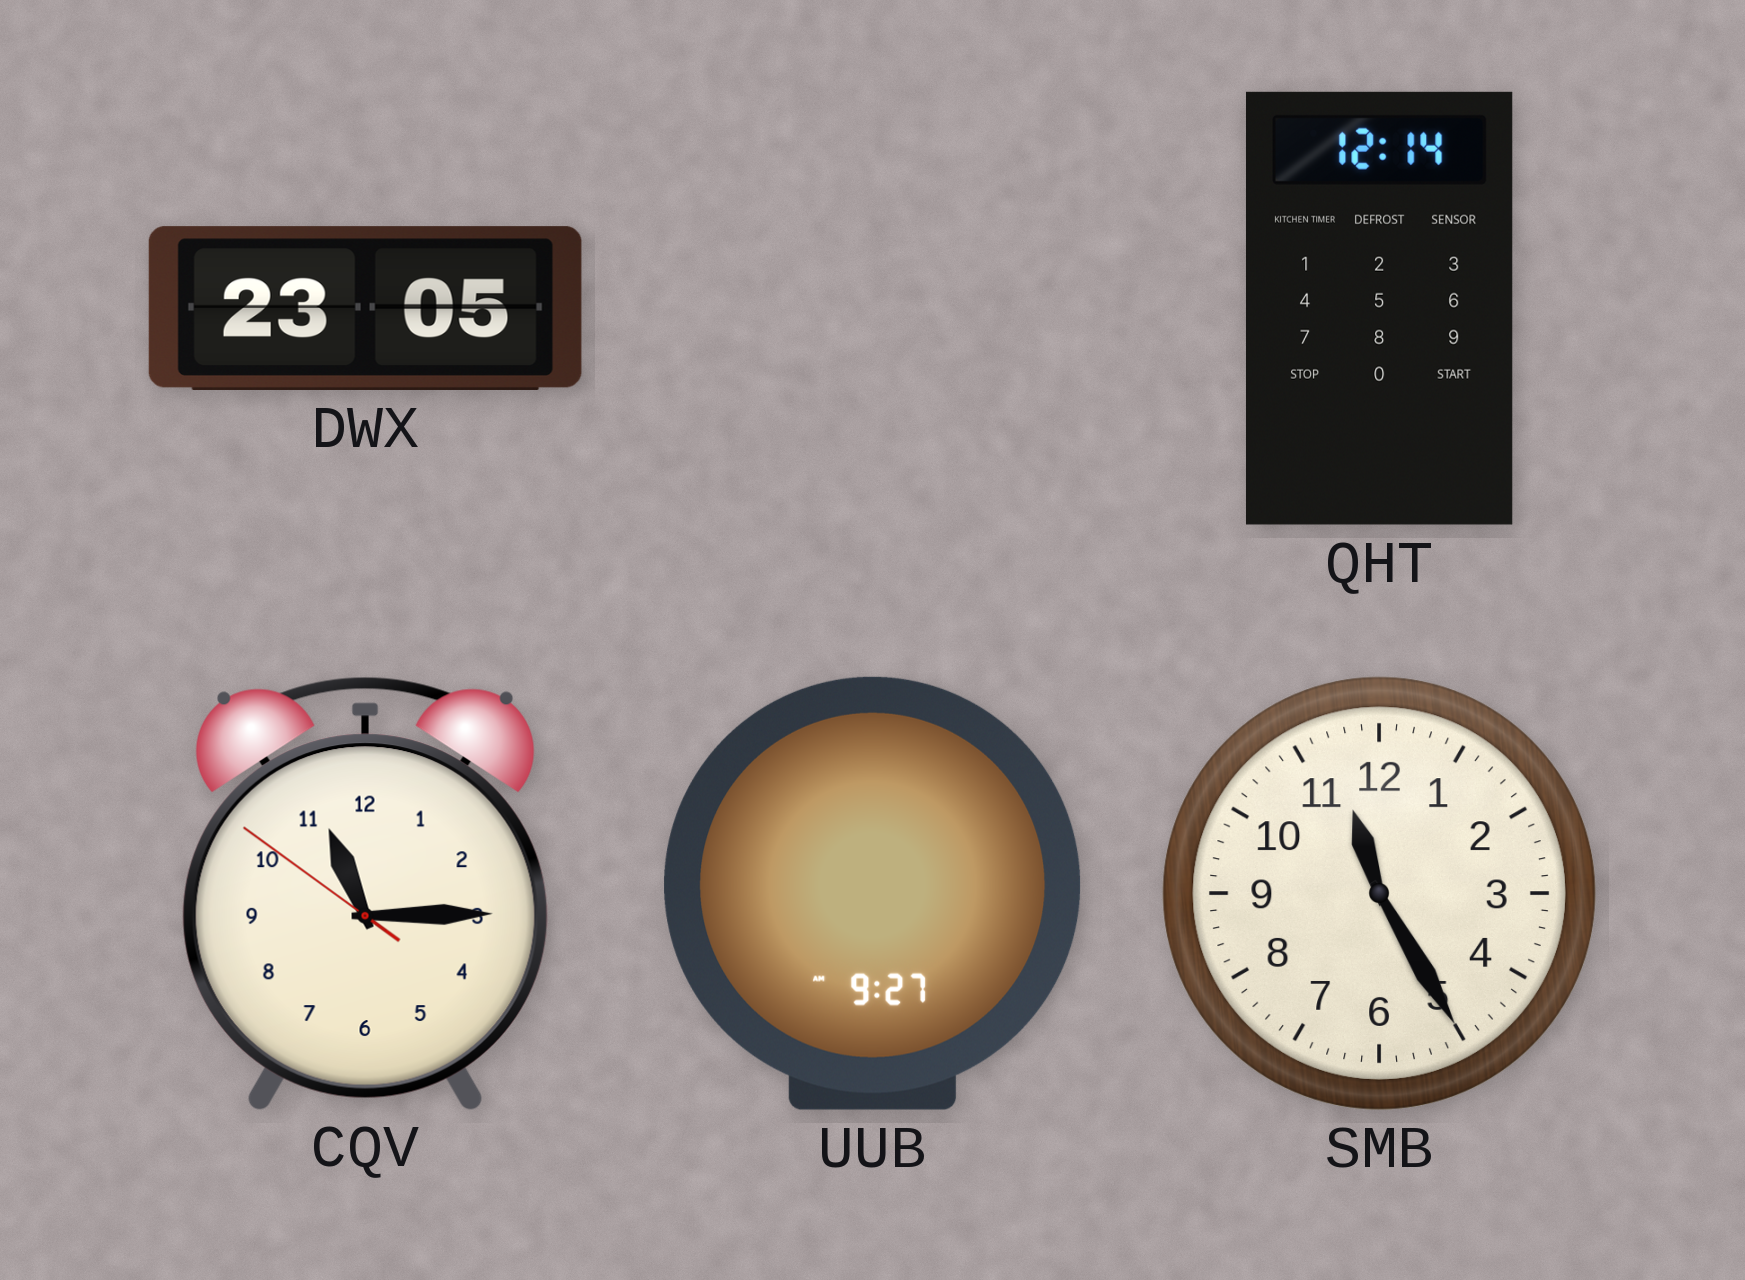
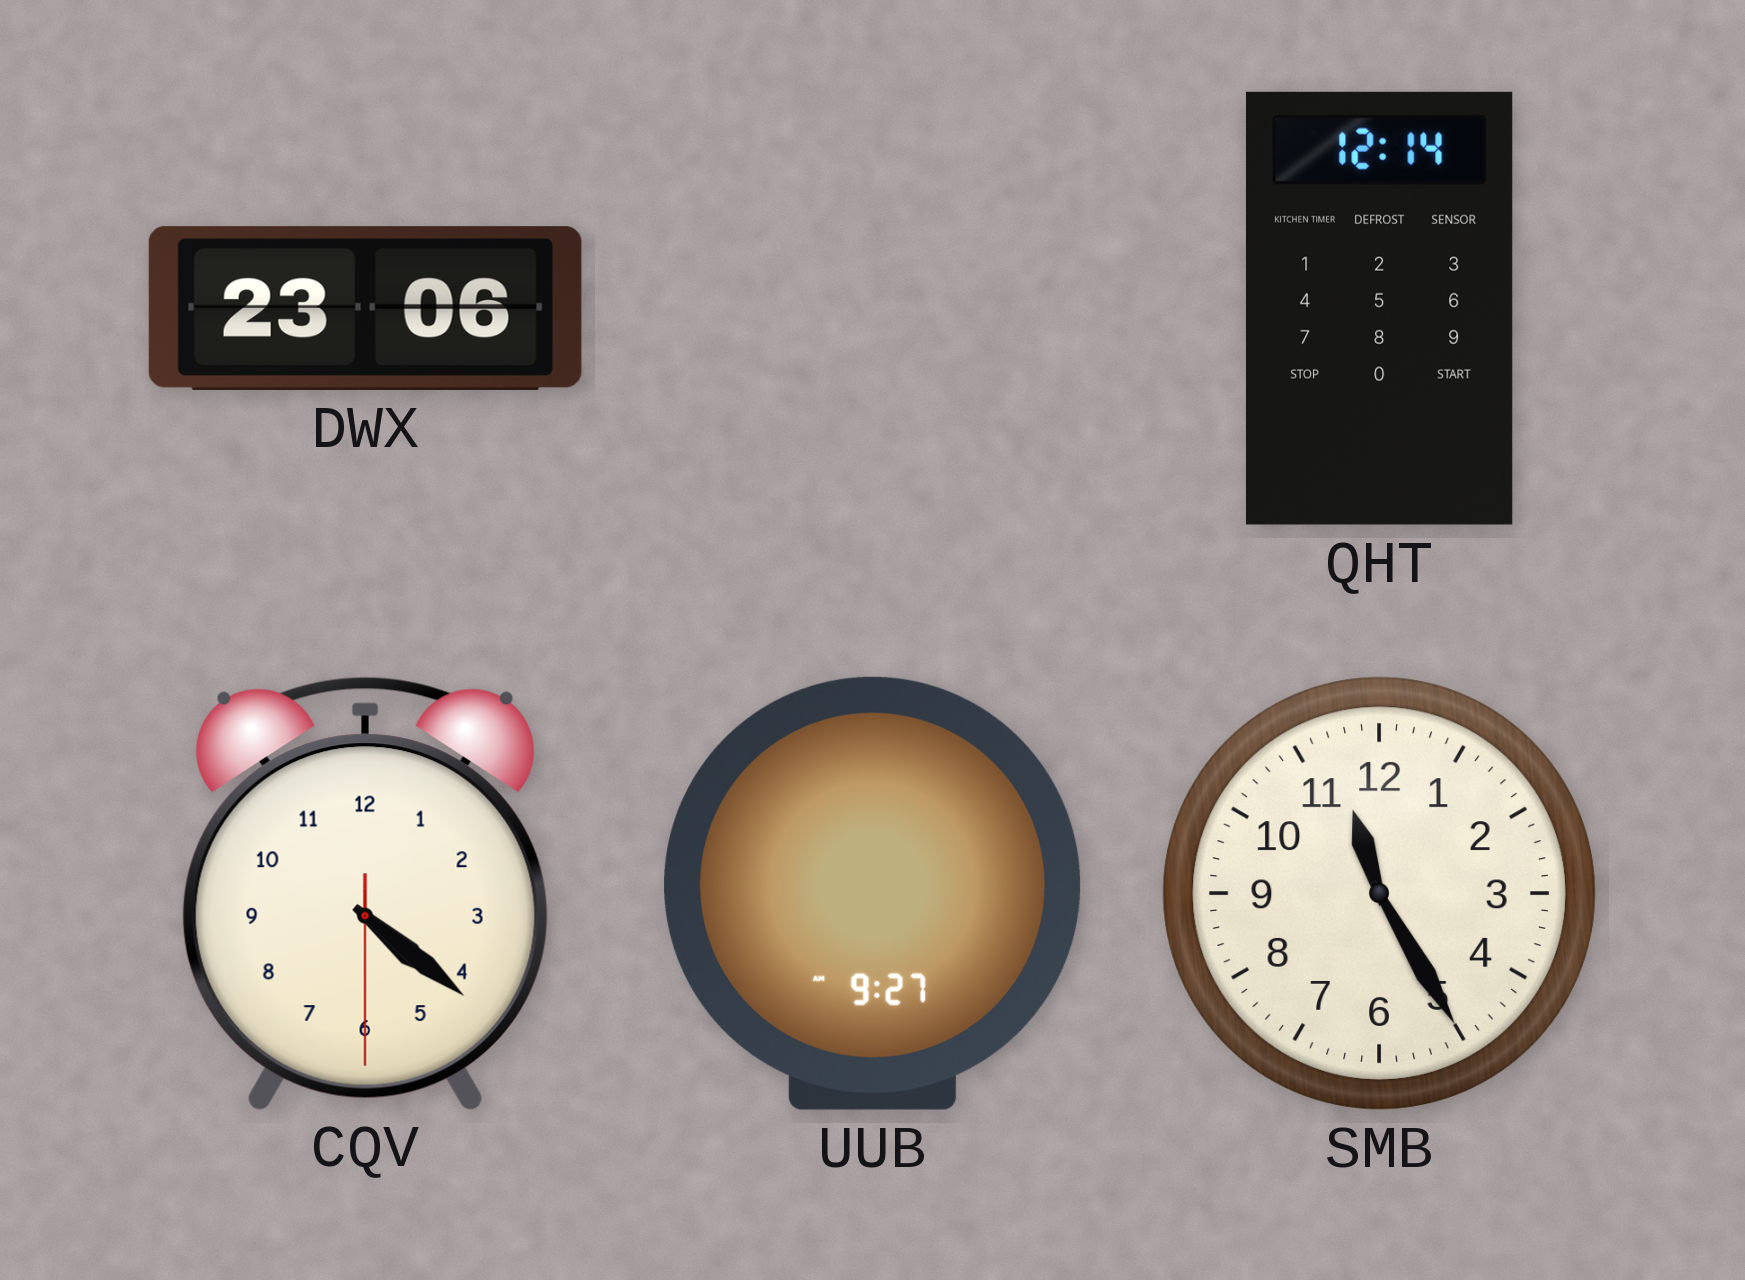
DWX: 23:05 -> 23:06
CQV: 11:14 -> 4:21
